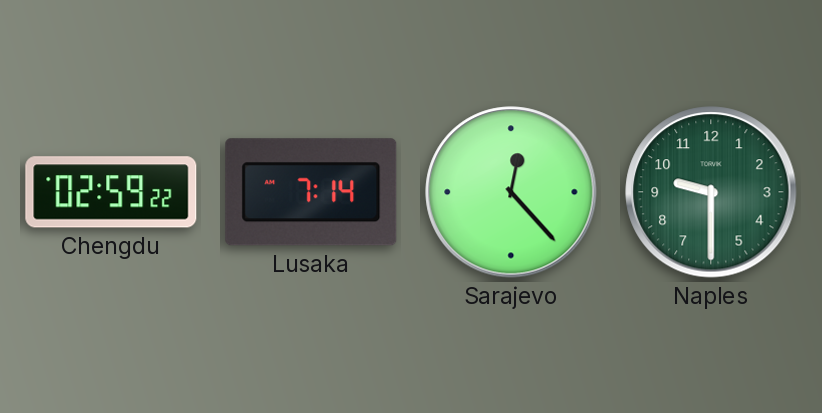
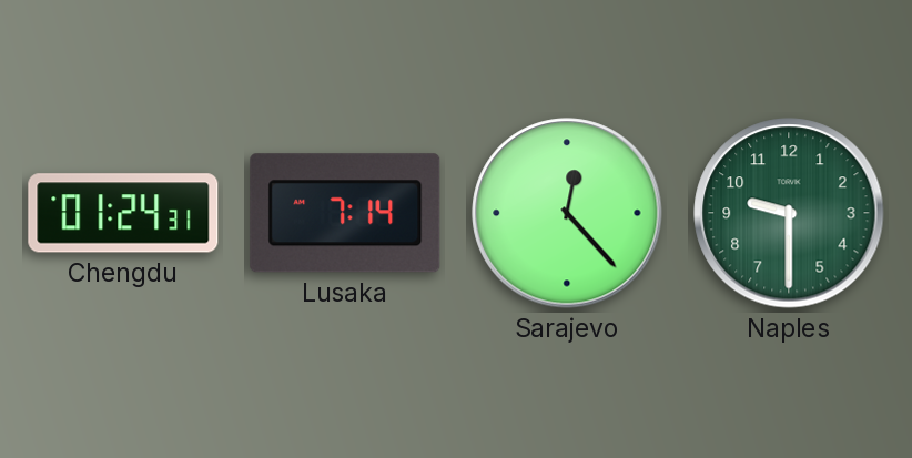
Chengdu: 02:59 -> 01:24
